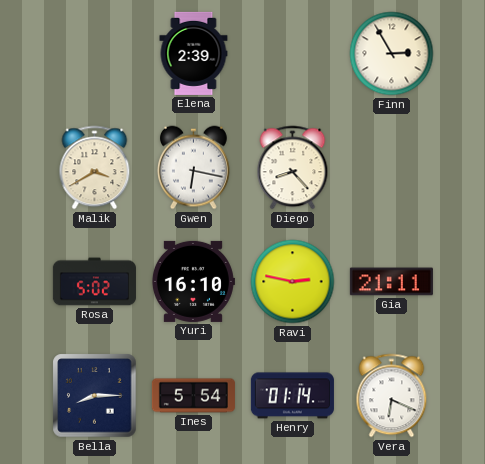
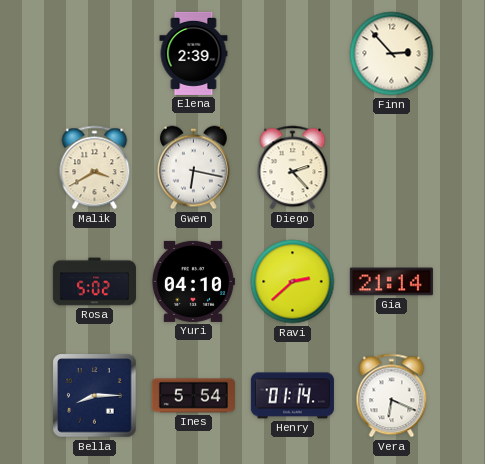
Finn: 2:55 -> 2:53
Diego: 8:23 -> 2:23
Yuri: 16:10 -> 04:10
Ravi: 2:47 -> 2:38
Gia: 21:11 -> 21:14
